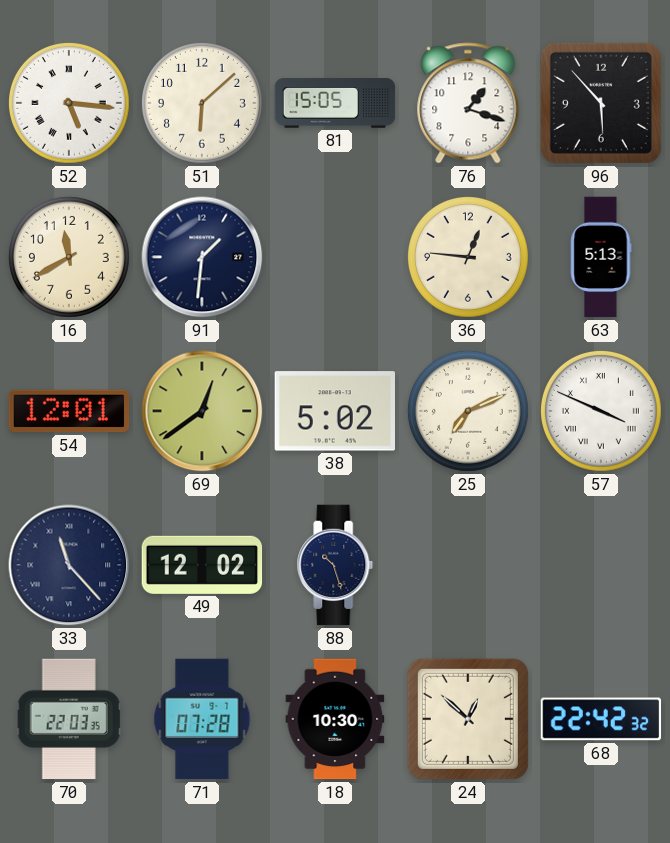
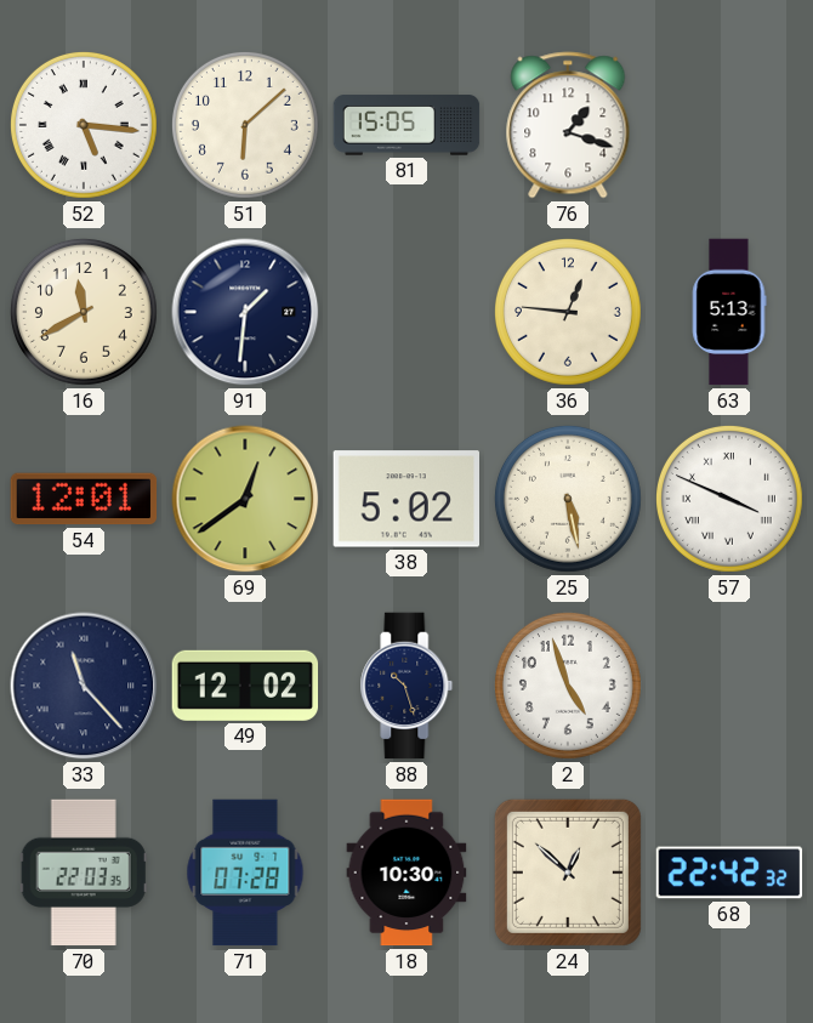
96: 5:53 -> none
25: 7:11 -> 5:28
2: none -> 4:57
